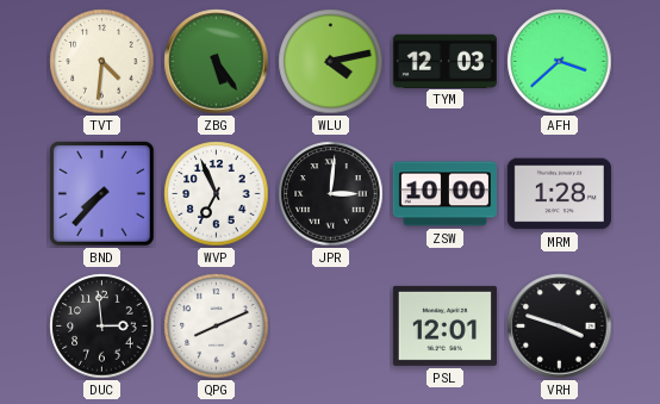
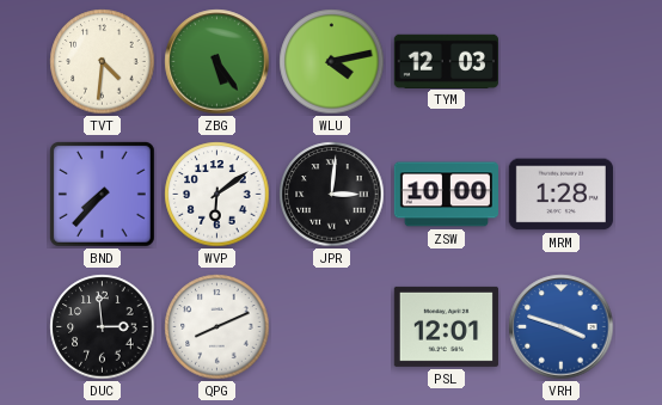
AFH: 3:38 -> none
WVP: 6:56 -> 6:09
VRH dial: black -> blue
